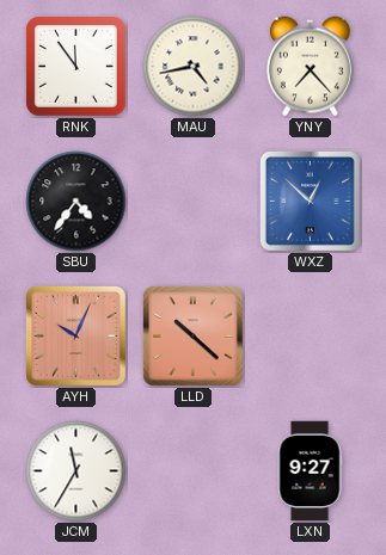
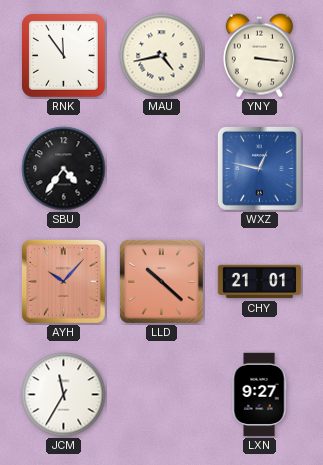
YNY: 7:23 -> 3:16
WXZ: 12:52 -> 12:47
AYH: 10:04 -> 10:07
CHY: none -> 21:01
